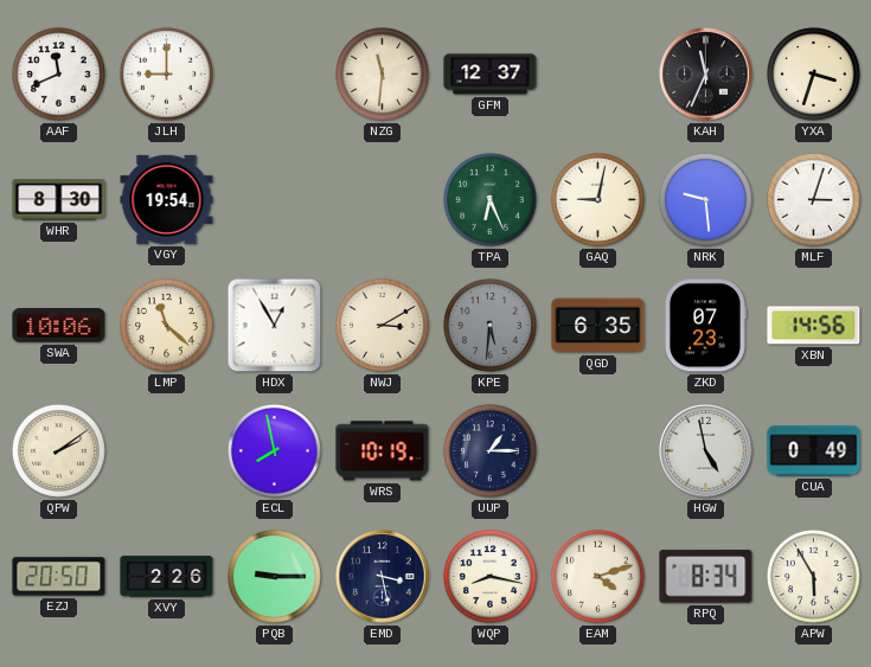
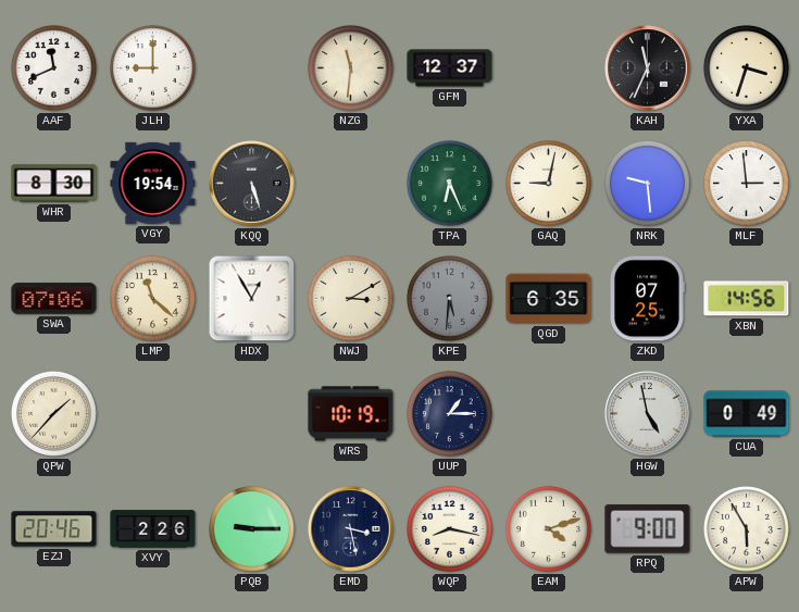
KQQ: none -> 5:27
MLF: 3:03 -> 2:59
SWA: 10:06 -> 07:06
ZKD: 07:23 -> 07:25
QPW: 2:09 -> 1:37
ECL: 7:58 -> none
EZJ: 20:50 -> 20:46
RPQ: 8:34 -> 9:00
